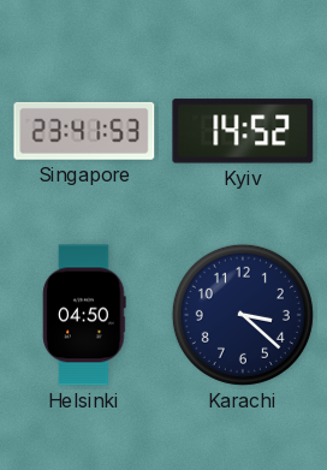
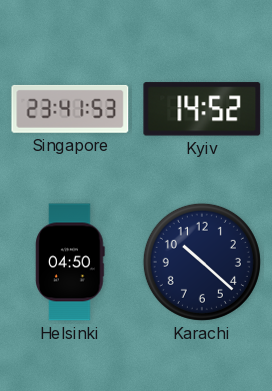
Karachi: 3:22 -> 10:22
